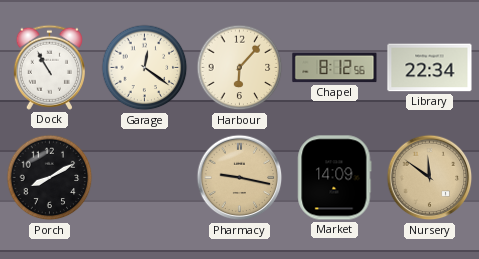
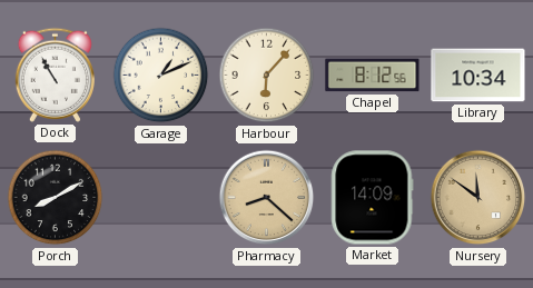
Garage: 12:21 -> 1:11
Library: 22:34 -> 10:34
Pharmacy: 9:17 -> 8:22
